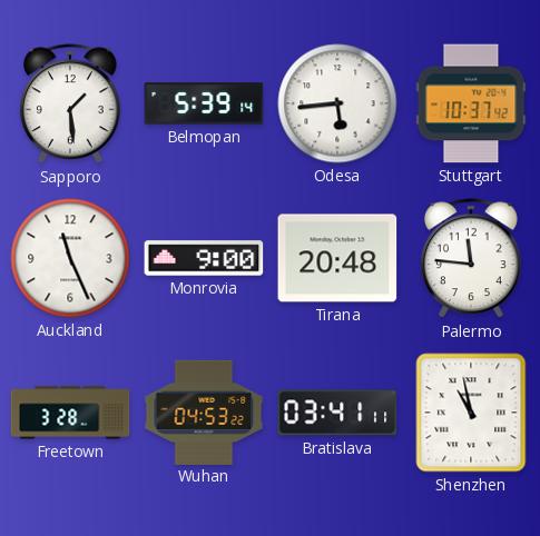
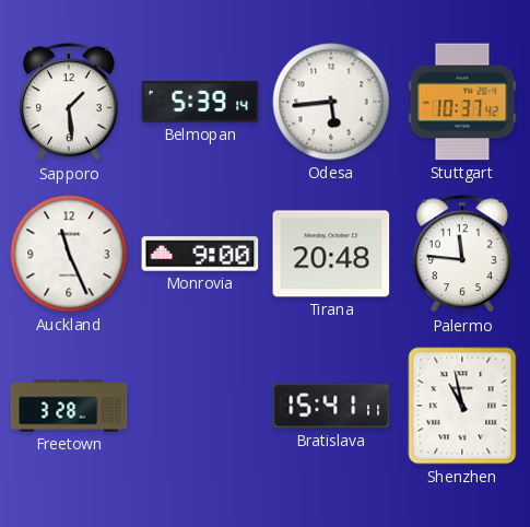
Wuhan: 04:53 -> none
Bratislava: 03:41 -> 15:41
